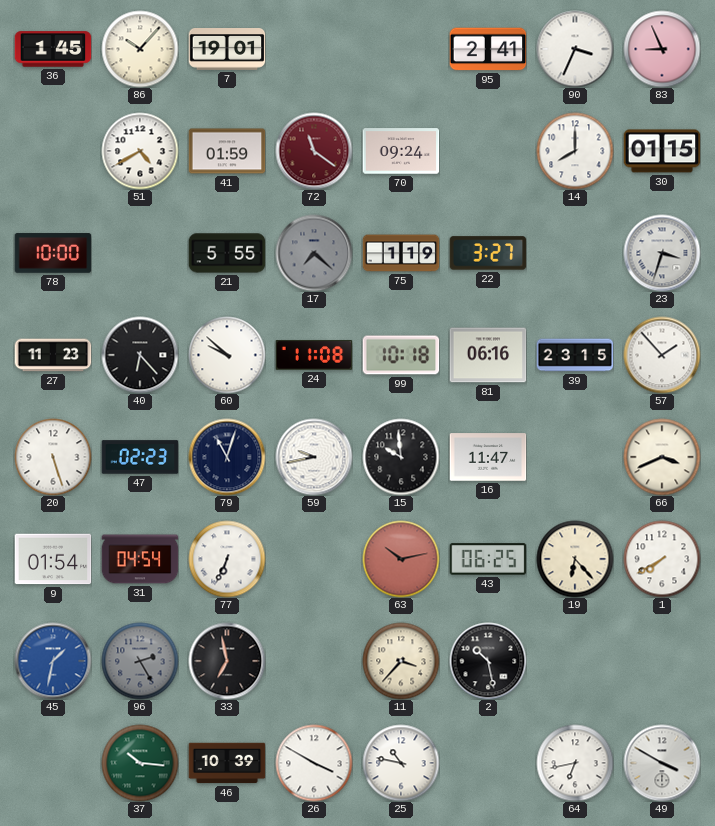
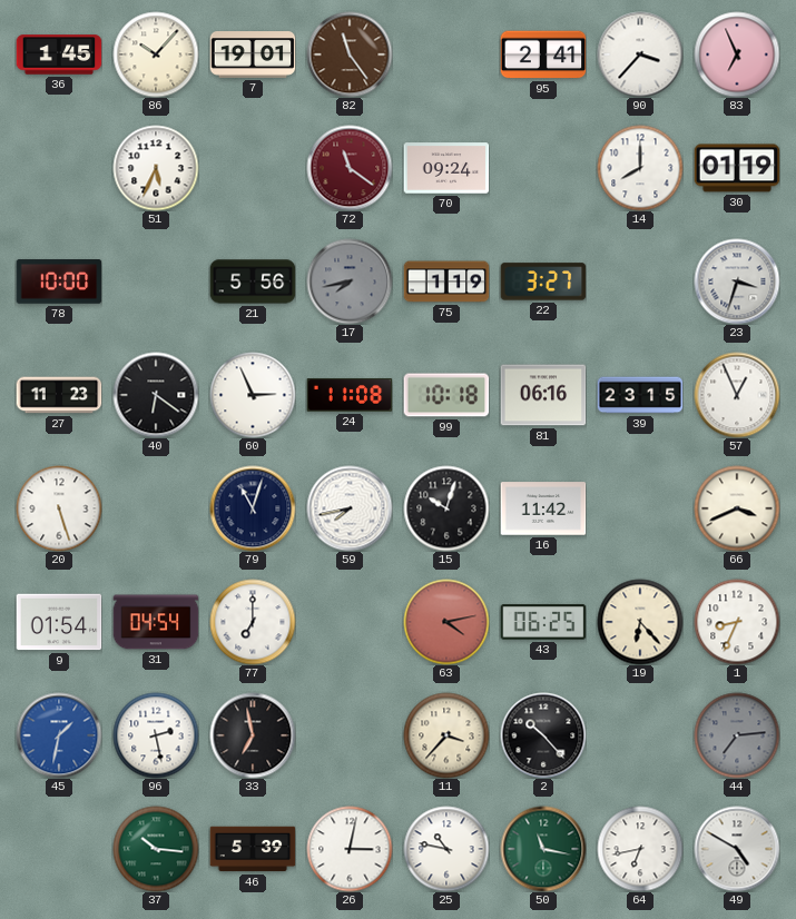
82: none -> 11:24
90: 3:34 -> 3:37
83: 8:56 -> 6:56
51: 4:40 -> 5:34
41: 01:59 -> none
30: 01:15 -> 01:19
21: 5:55 -> 5:56
17: 7:22 -> 7:43
40: 6:23 -> 6:21
60: 9:52 -> 2:56
57: 1:53 -> 12:56
47: 02:23 -> none
59: 9:43 -> 7:43
15: 9:59 -> 10:03
16: 11:47 -> 11:42
77: 6:34 -> 7:00
63: 10:13 -> 4:13
1: 7:40 -> 8:34
96: 2:25 -> 2:28
96 dial: grey -> white
2: 10:28 -> 10:23
44: none -> 7:14
46: 10:39 -> 5:39
26: 3:50 -> 3:02
50: none -> 11:17
49: 3:50 -> 4:50
